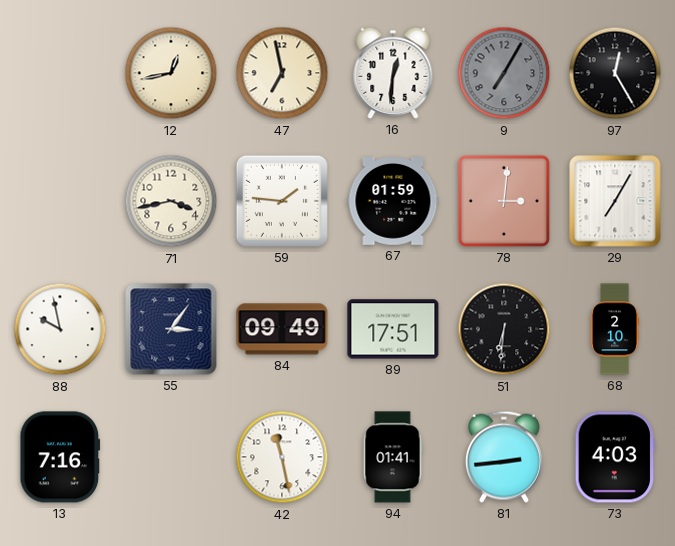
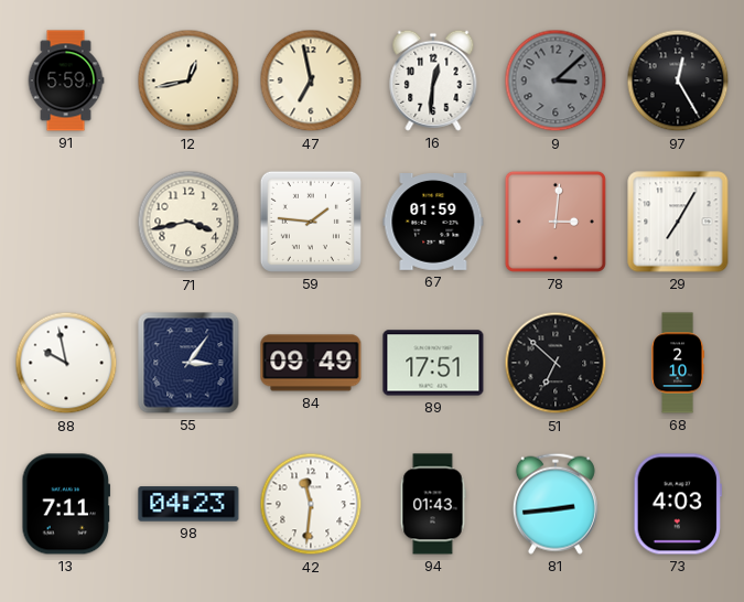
91: none -> 5:59
9: 7:05 -> 3:08
51: 6:31 -> 6:52
13: 7:16 -> 7:11
98: none -> 04:23
42: 11:28 -> 11:31
94: 01:41 -> 01:43
